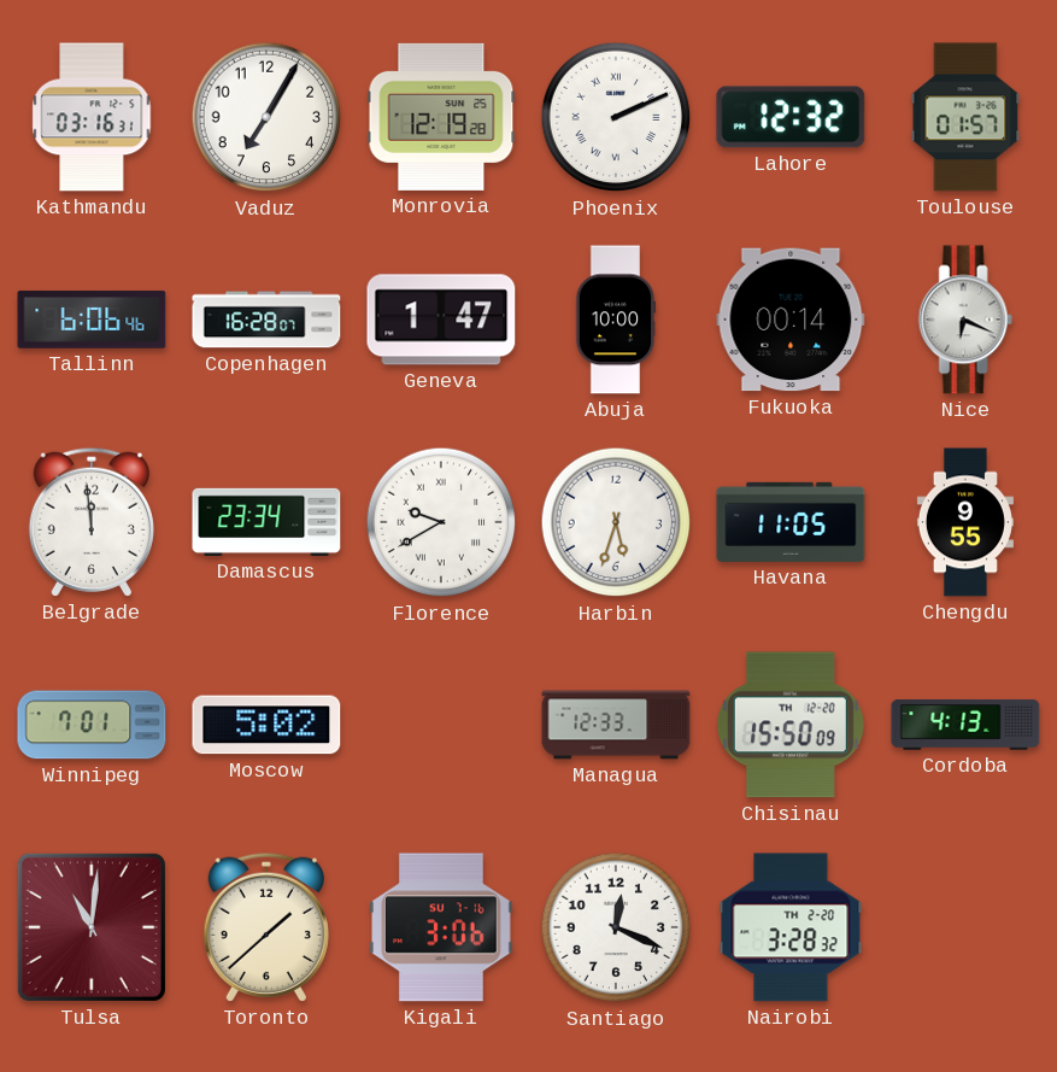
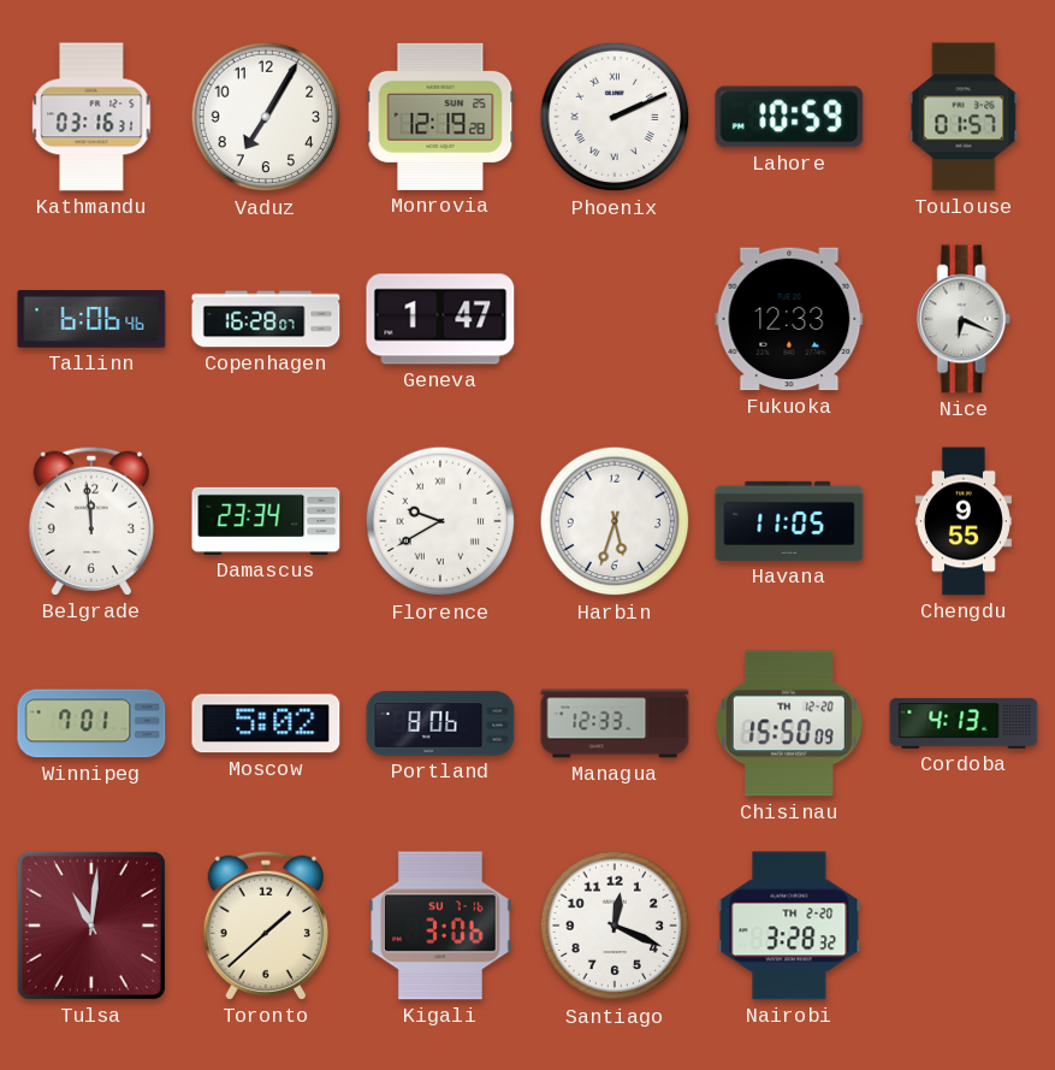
Lahore: 12:32 -> 10:59
Abuja: 10:00 -> none
Fukuoka: 00:14 -> 12:33
Portland: none -> 8:06
